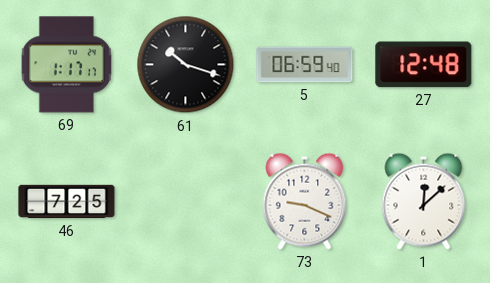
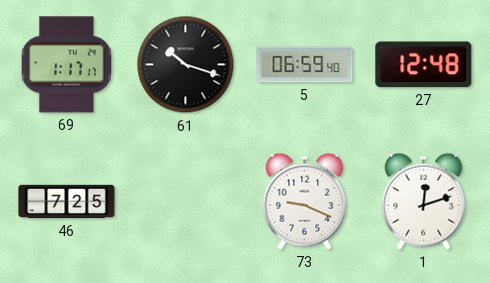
1: 12:08 -> 12:12
